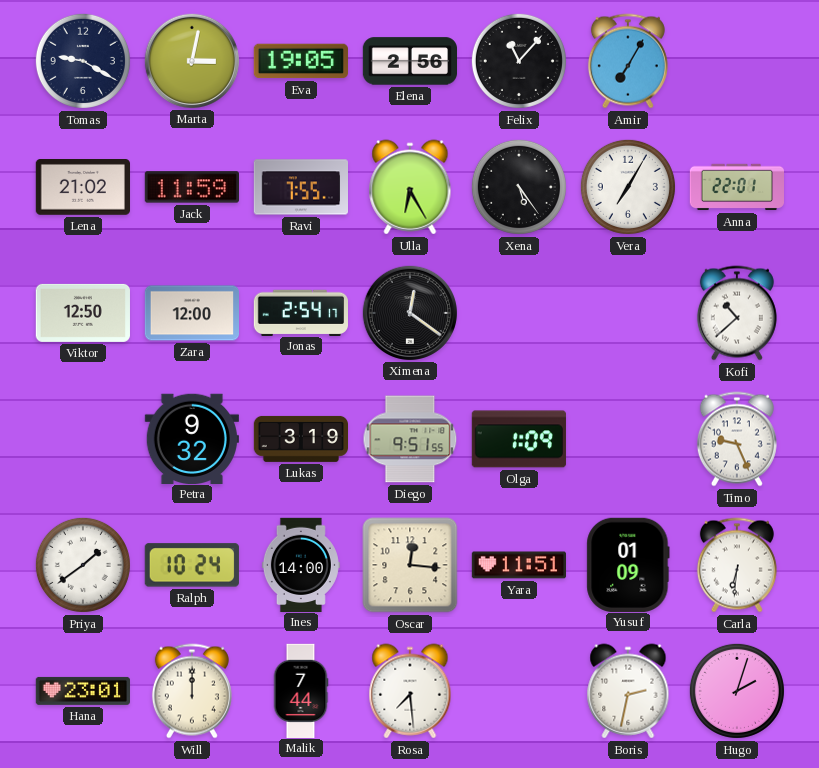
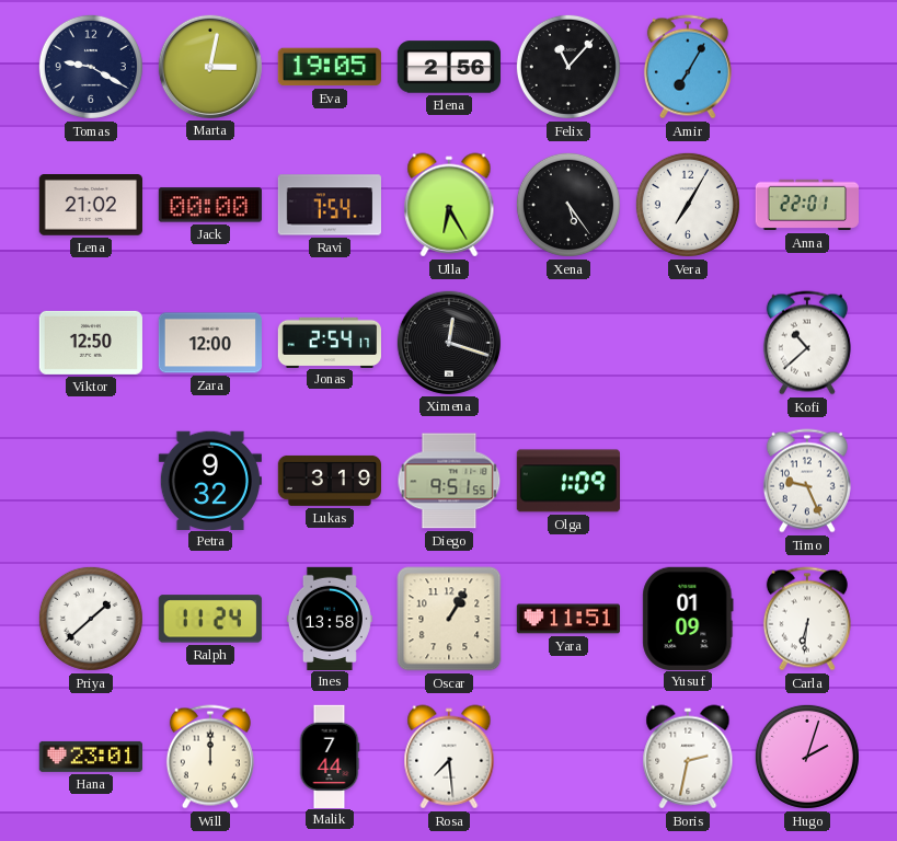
Jack: 11:59 -> 00:00
Ravi: 7:55 -> 7:54
Ximena: 12:21 -> 12:18
Priya: 1:39 -> 1:38
Ralph: 10:24 -> 11:24
Ines: 14:00 -> 13:58
Oscar: 12:16 -> 1:05
